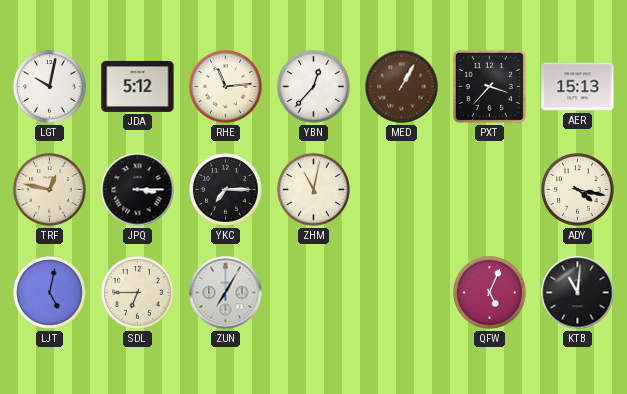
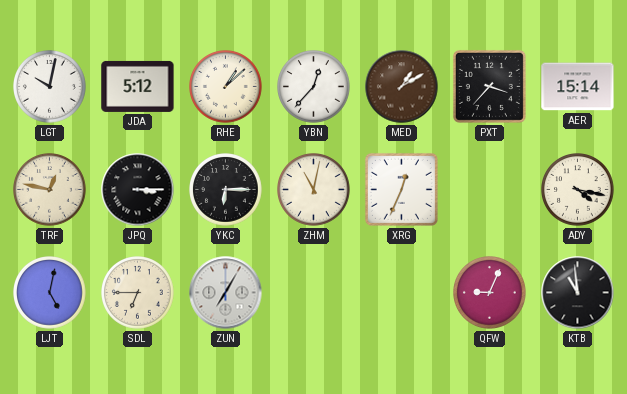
RHE: 11:14 -> 1:08
MED: 1:05 -> 1:10
AER: 15:13 -> 15:14
YKC: 7:15 -> 6:15
XRG: none -> 12:34
QFW: 5:04 -> 9:04
KTB: 11:01 -> 10:59
